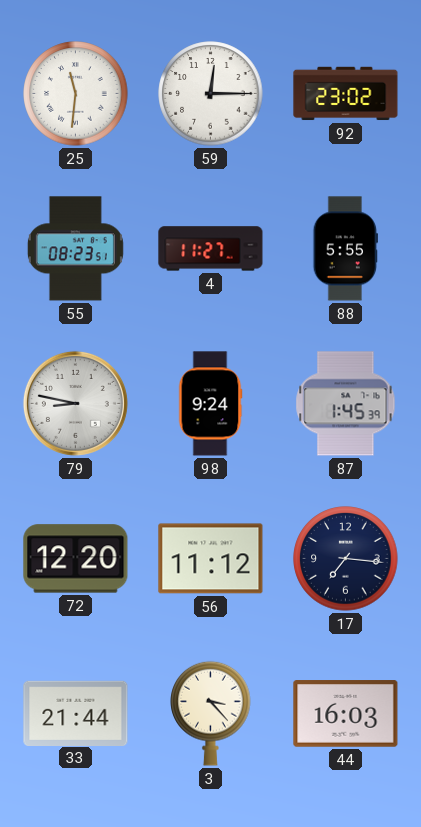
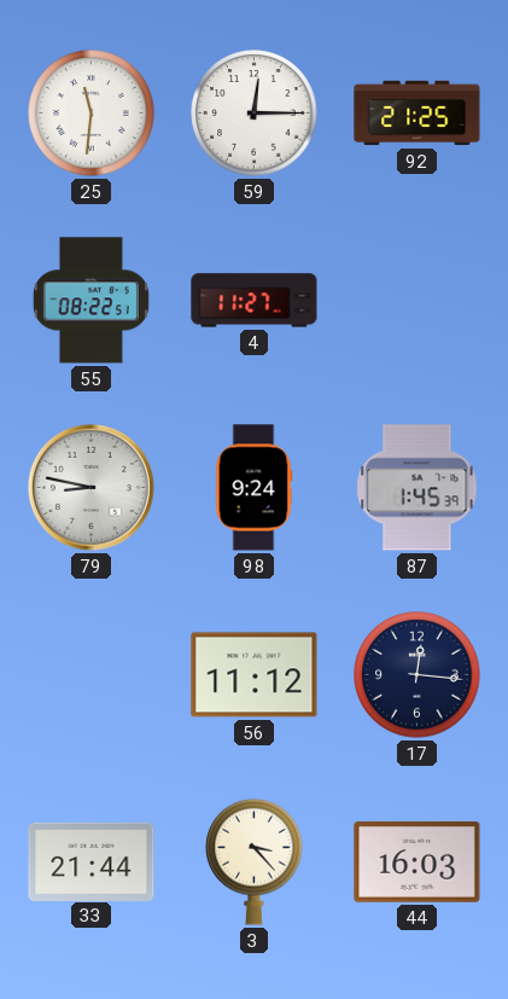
92: 23:02 -> 21:25
55: 08:23 -> 08:22
88: 5:55 -> none
72: 12:20 -> none
17: 7:16 -> 12:16
